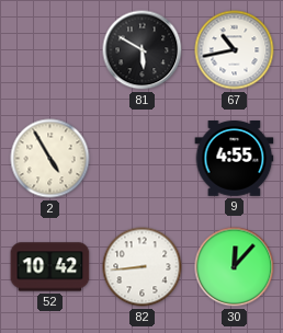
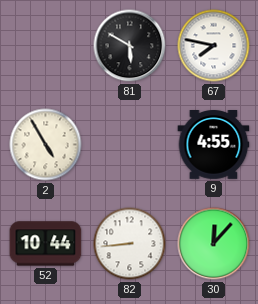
67: 10:43 -> 7:47
52: 10:42 -> 10:44
